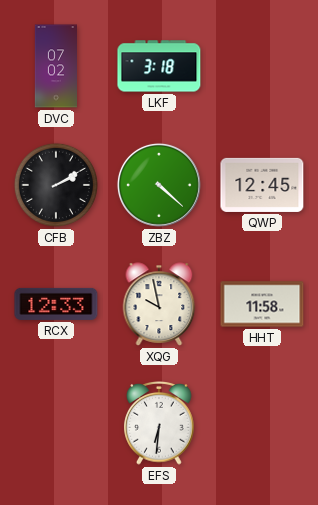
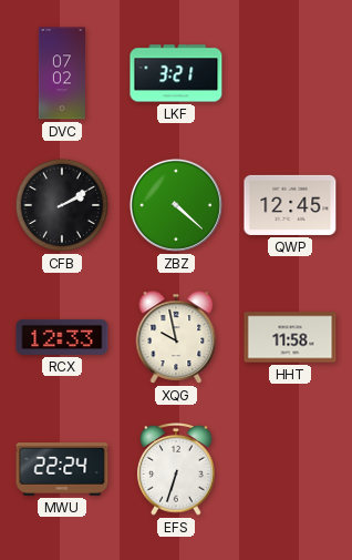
LKF: 3:18 -> 3:21
MWU: none -> 22:24
EFS: 6:31 -> 6:33
